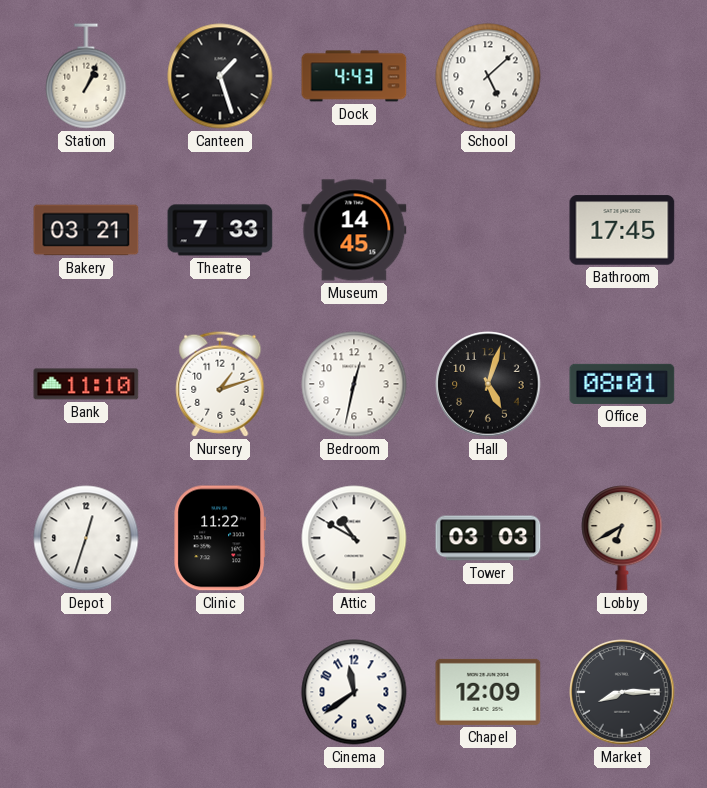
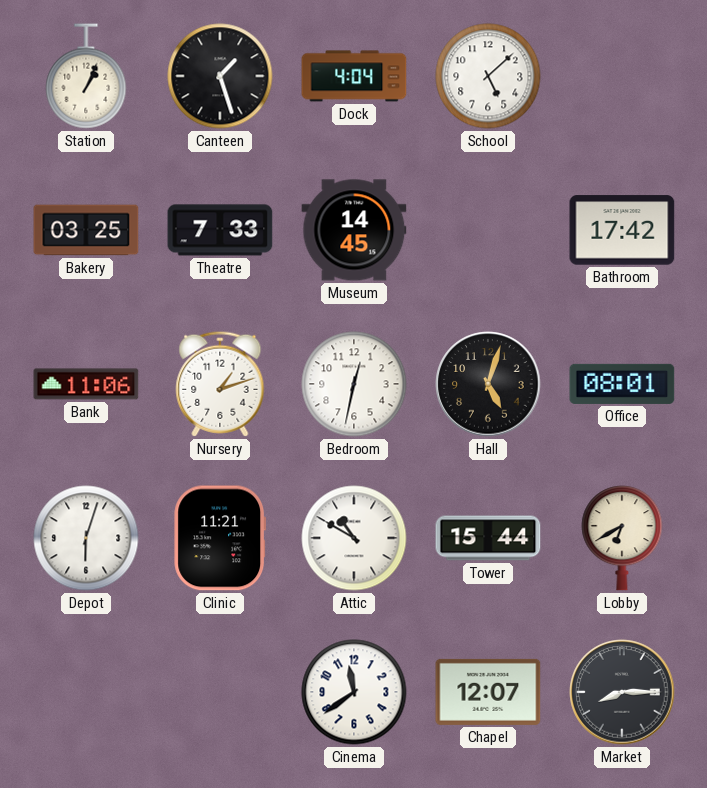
Dock: 4:43 -> 4:04
Bakery: 03:21 -> 03:25
Bathroom: 17:45 -> 17:42
Bank: 11:10 -> 11:06
Depot: 12:33 -> 6:03
Clinic: 11:22 -> 11:21
Tower: 03:03 -> 15:44
Chapel: 12:09 -> 12:07
